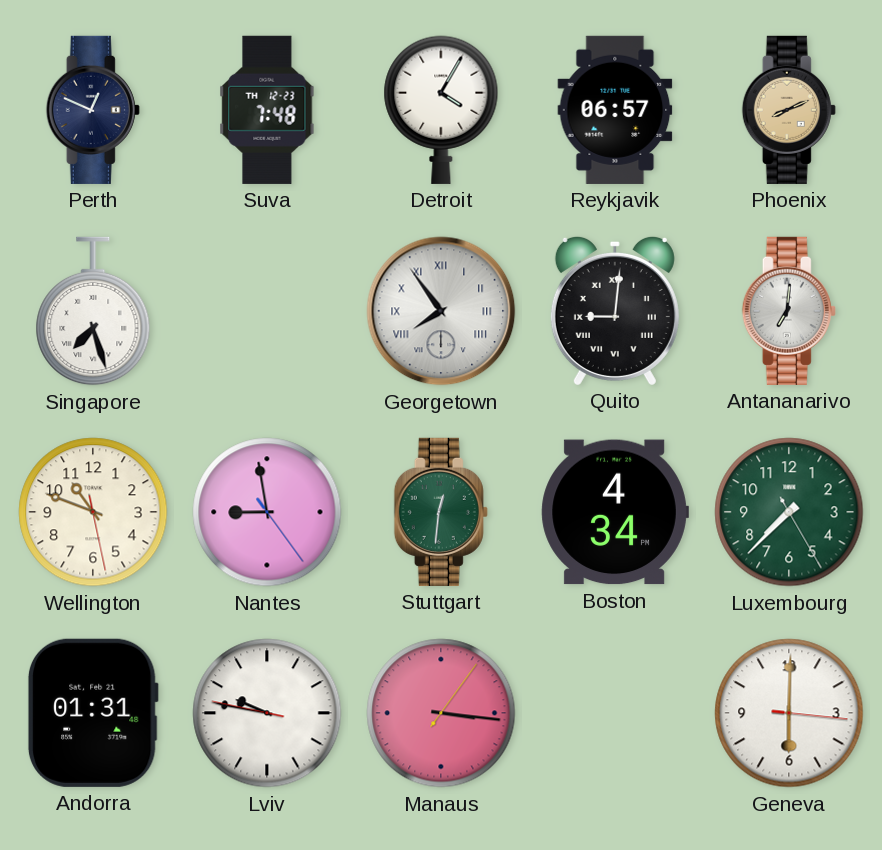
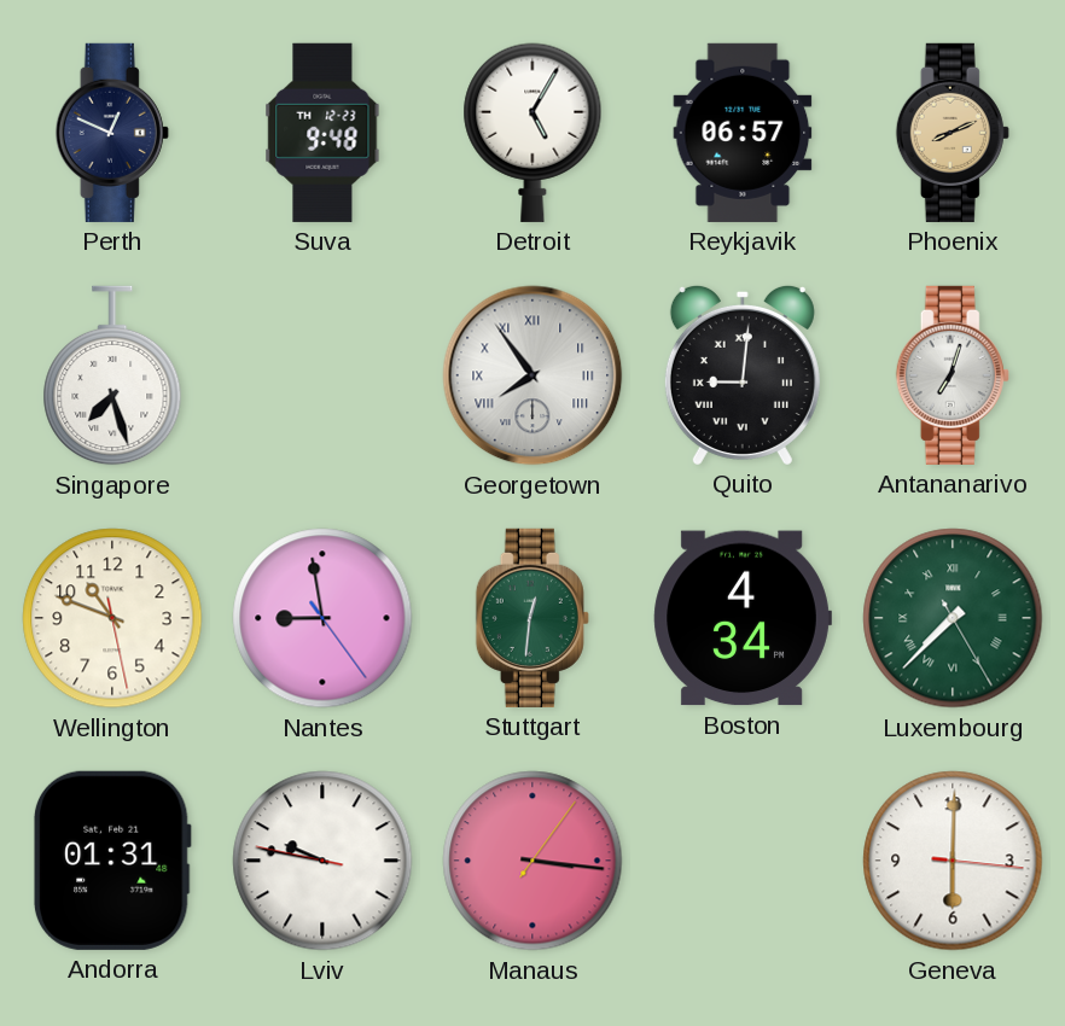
Suva: 7:48 -> 9:48
Detroit: 4:05 -> 5:05
Antananarivo: 7:01 -> 7:03
Luxembourg numerals: Arabic -> Roman
